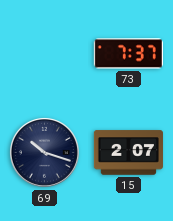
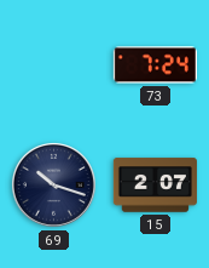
73: 7:37 -> 7:24
